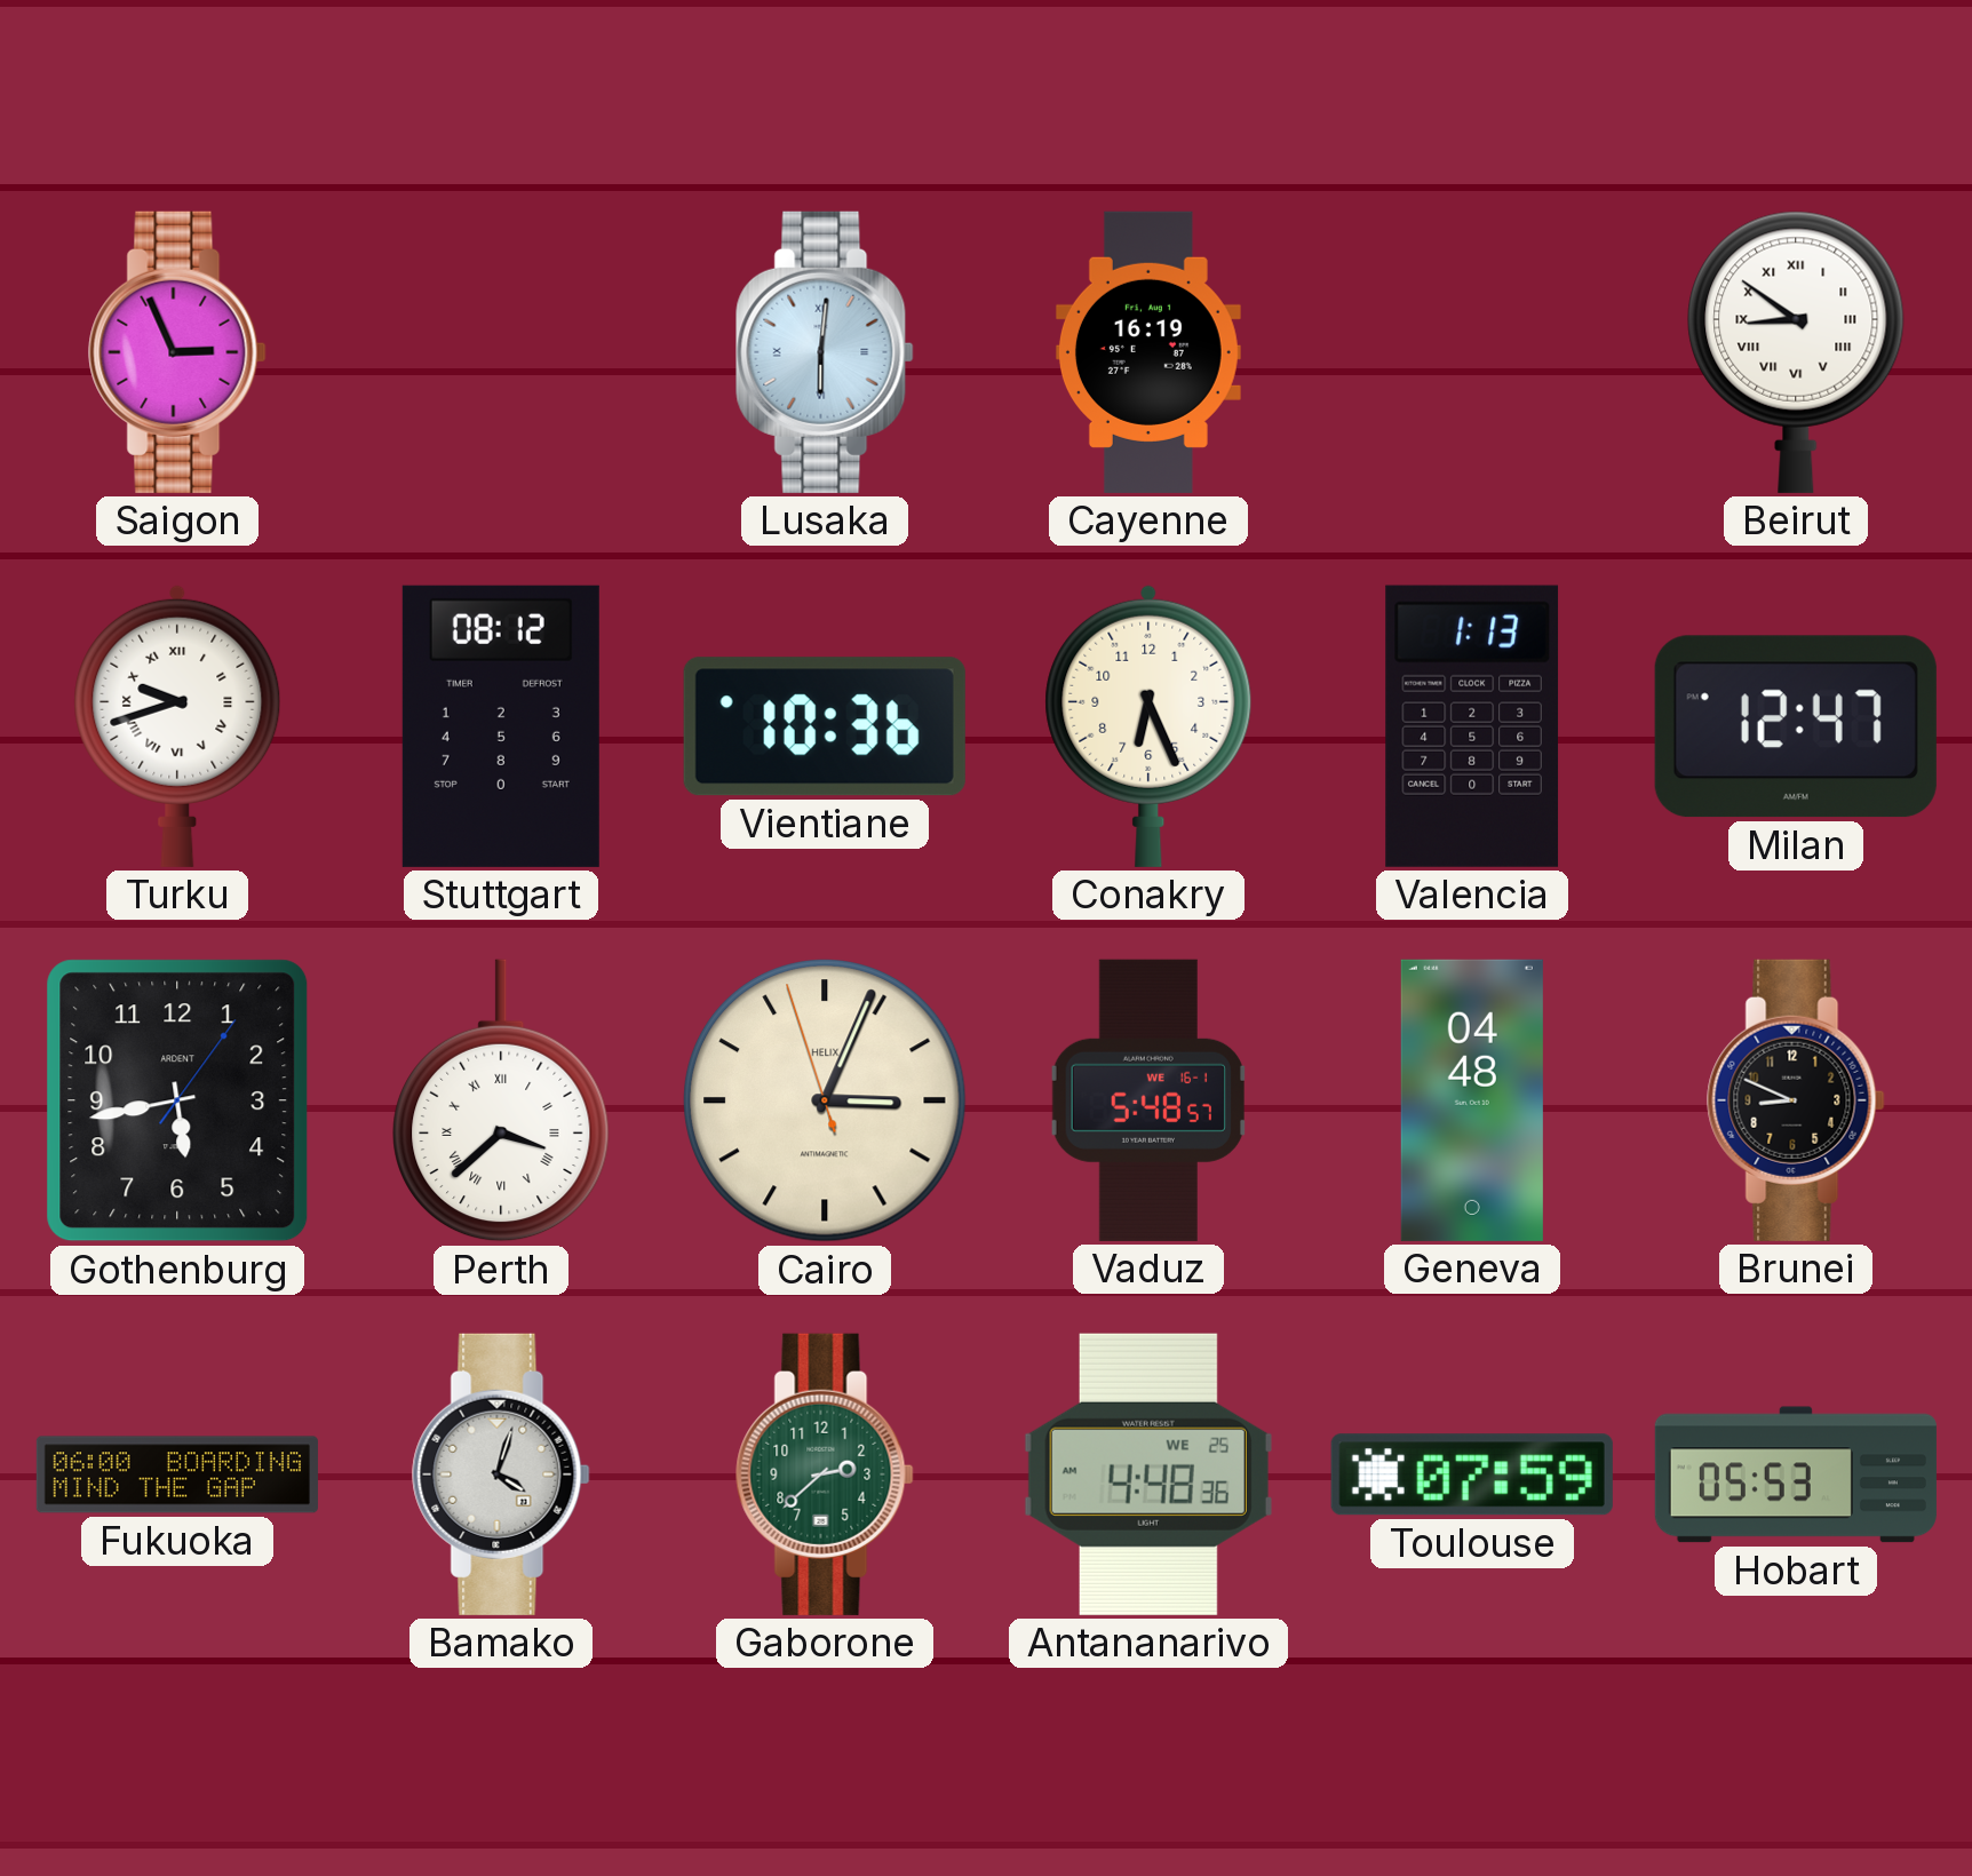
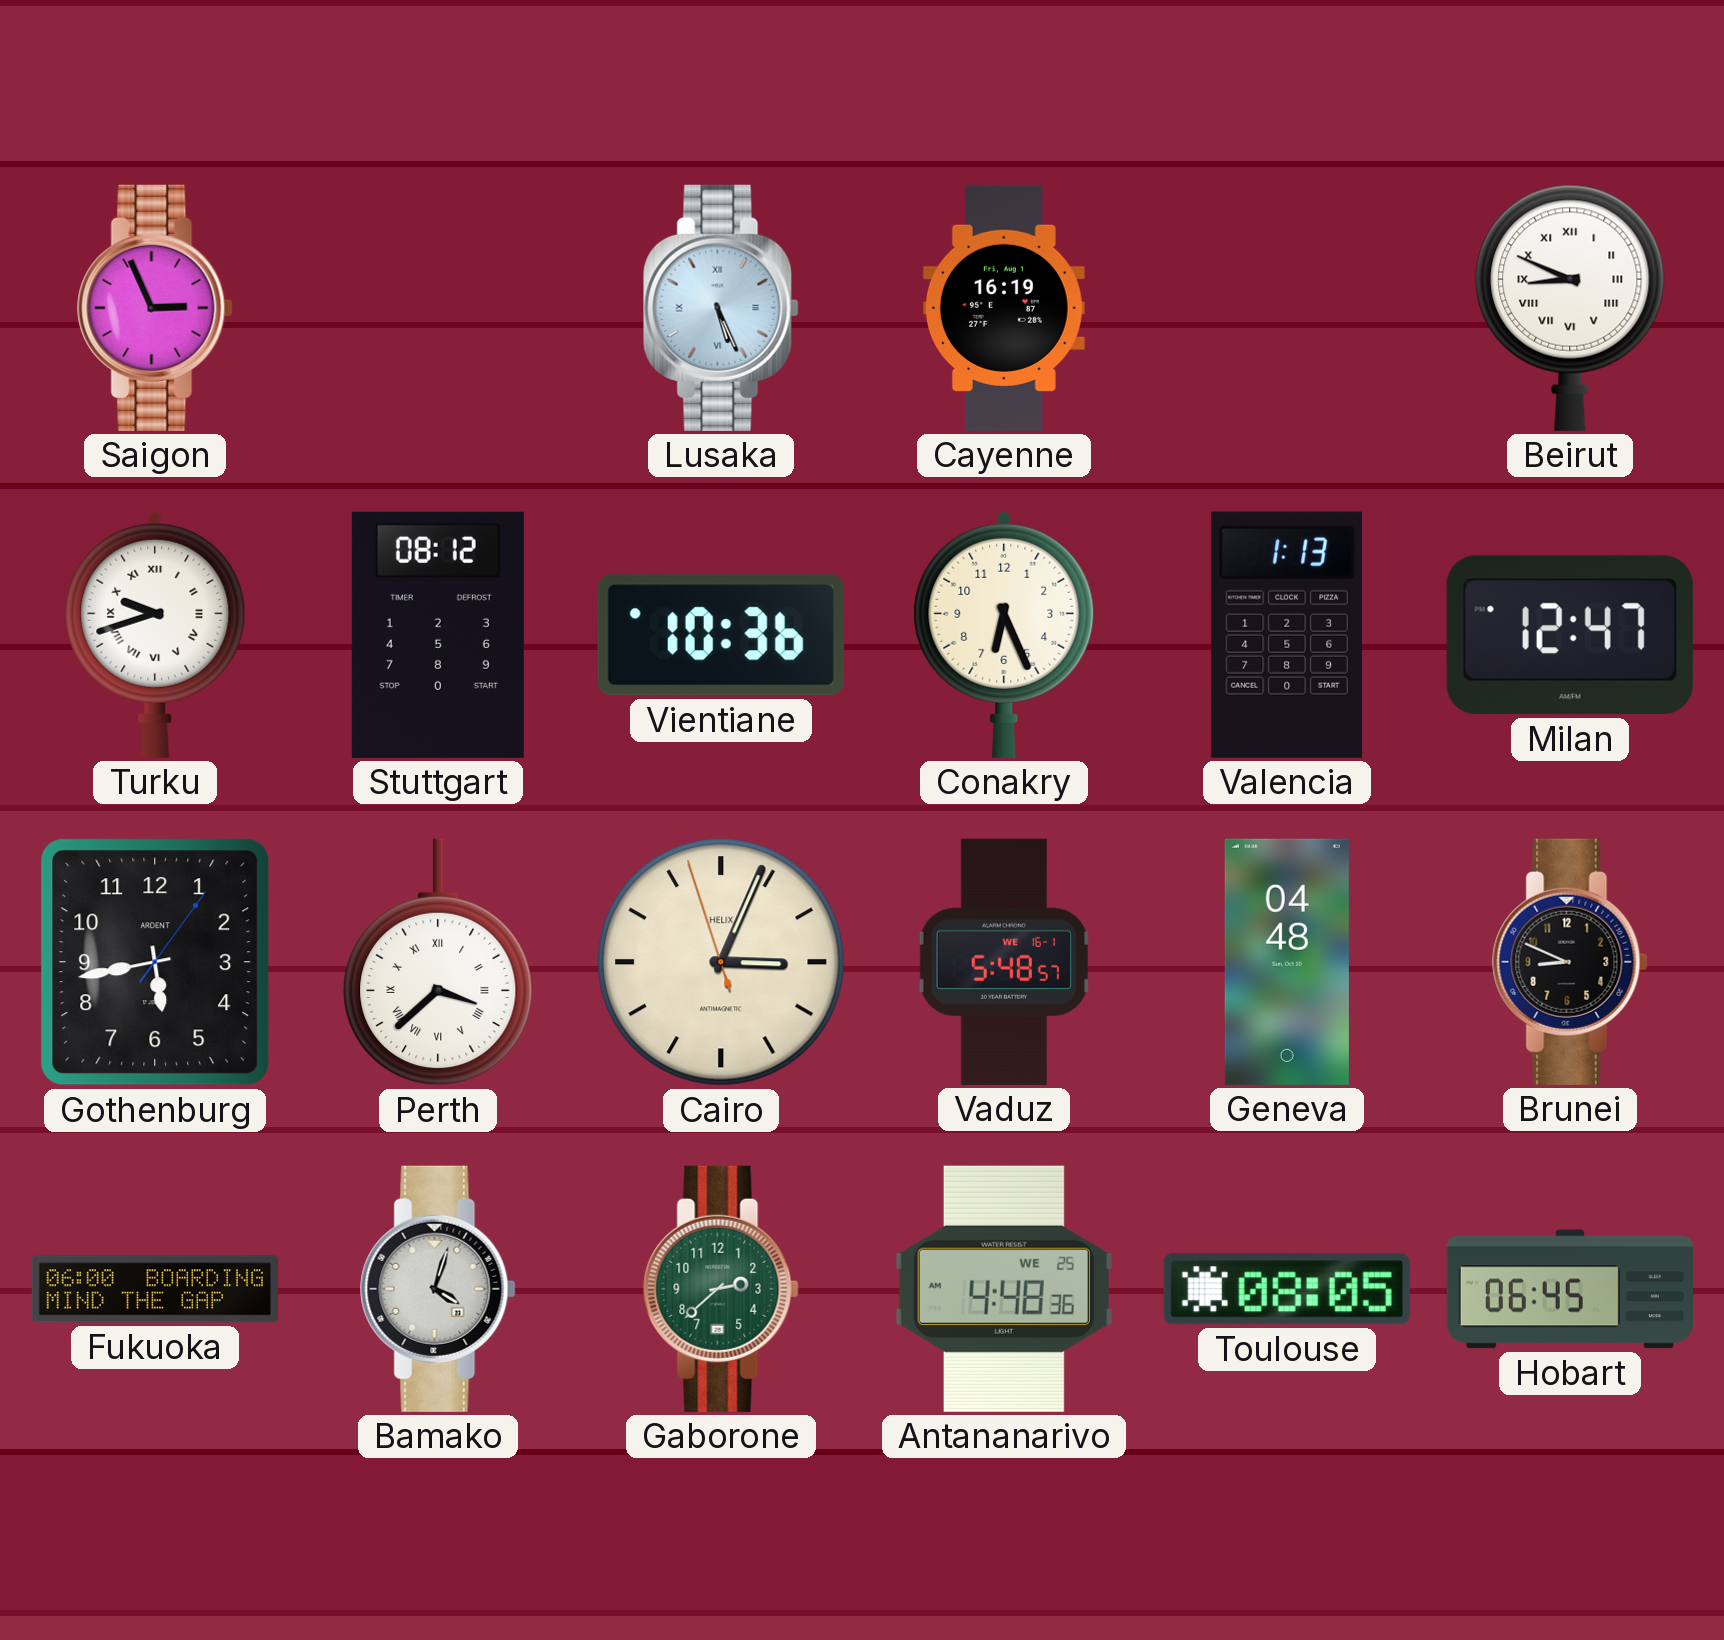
Lusaka: 6:01 -> 5:26
Beirut: 8:51 -> 8:49
Toulouse: 07:59 -> 08:05
Hobart: 05:53 -> 06:45
